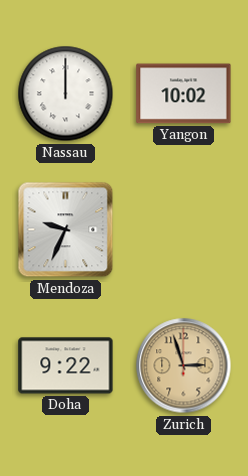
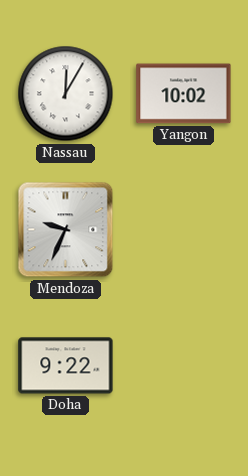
Nassau: 12:00 -> 12:05
Zurich: 2:57 -> none
